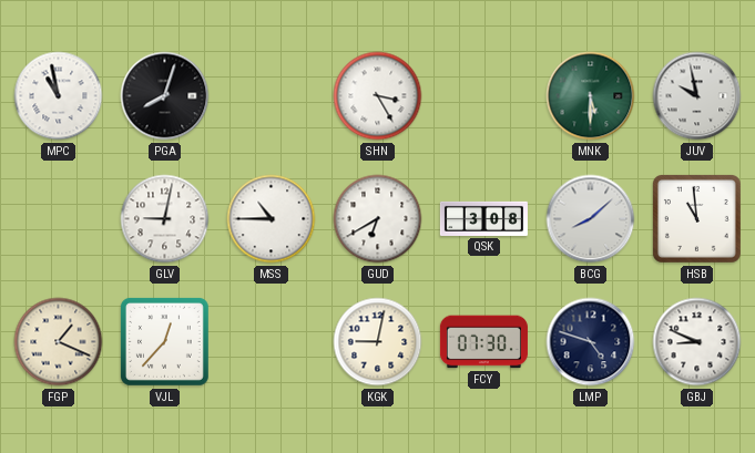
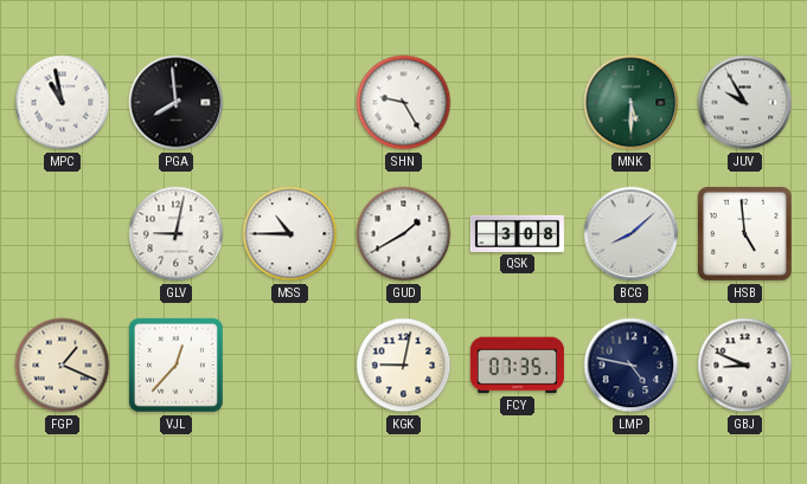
PGA: 8:03 -> 7:59
SHN: 3:25 -> 9:25
JUV: 9:58 -> 9:55
GUD: 6:40 -> 1:40
HSB: 10:59 -> 4:59
FCY: 07:30 -> 07:35
LMP: 4:48 -> 4:47
